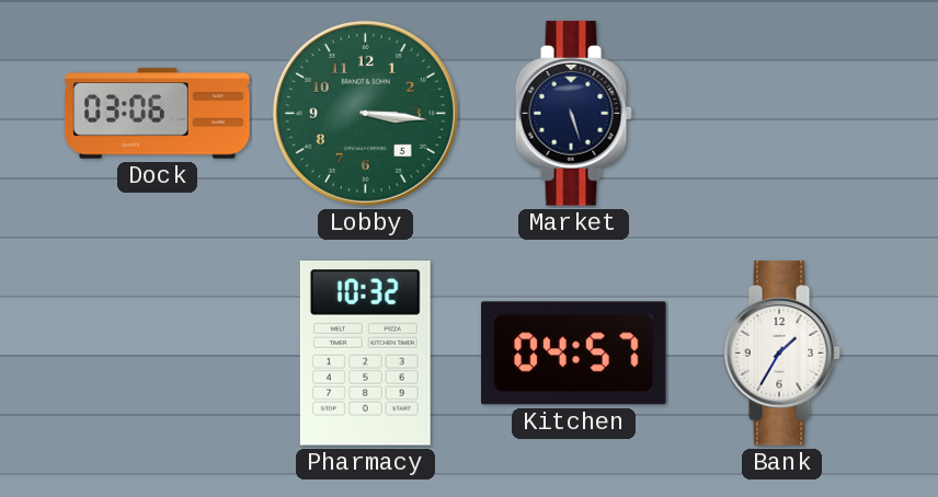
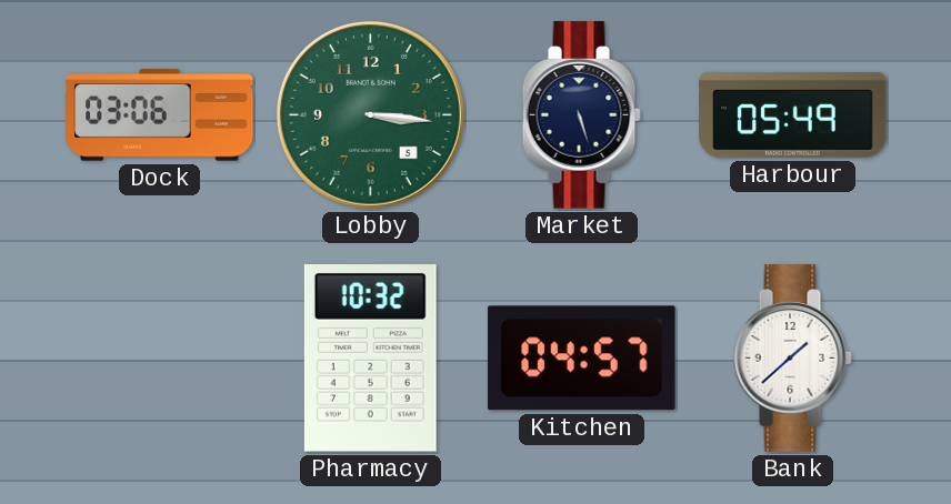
Harbour: none -> 05:49
Bank: 1:35 -> 1:38
